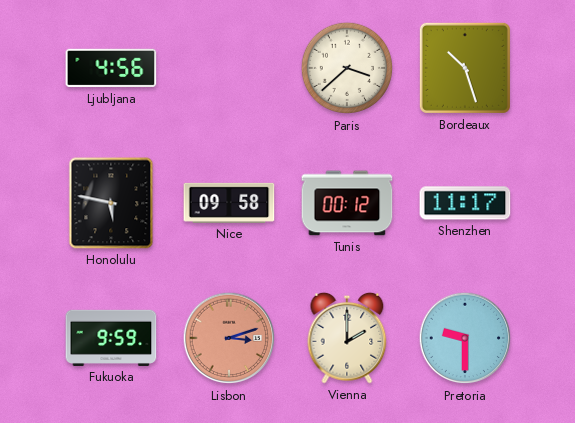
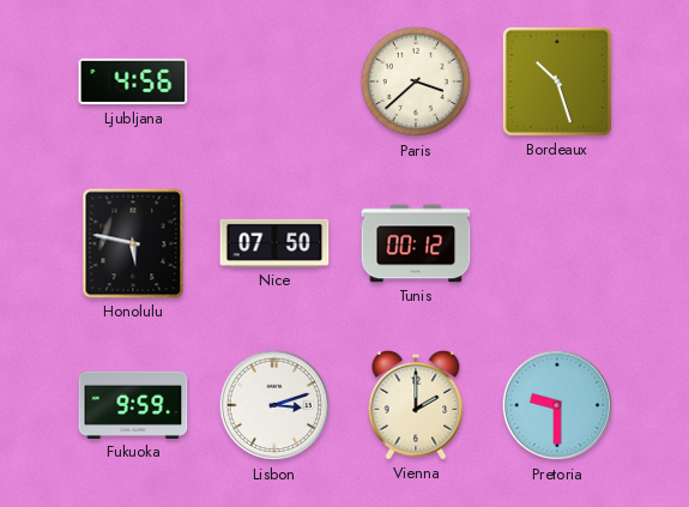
Nice: 09:58 -> 07:50
Shenzhen: 11:17 -> none
Lisbon dial: salmon -> white
